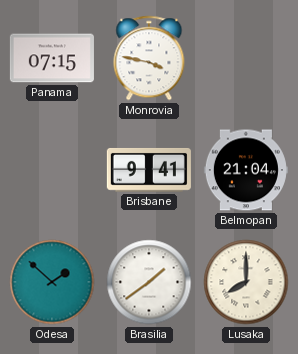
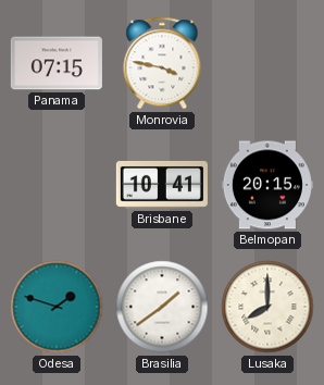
Brisbane: 9:41 -> 10:41
Belmopan: 21:04 -> 20:15
Odesa: 1:52 -> 1:48
